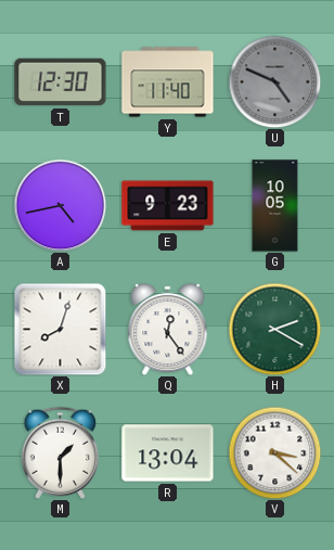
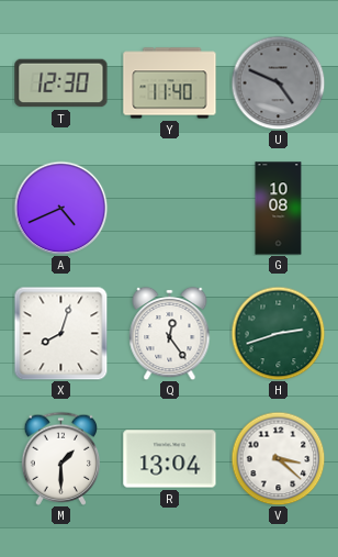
A: 4:43 -> 4:41
E: 9:23 -> none
G: 10:05 -> 10:08
H: 2:20 -> 2:42
